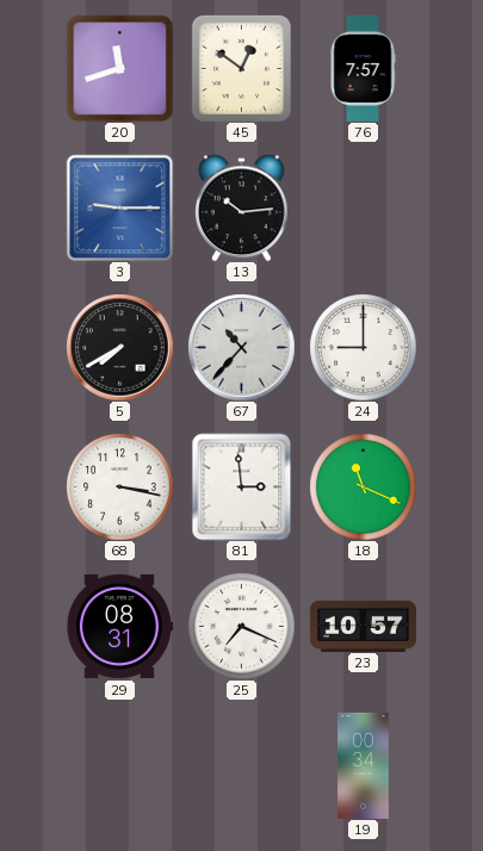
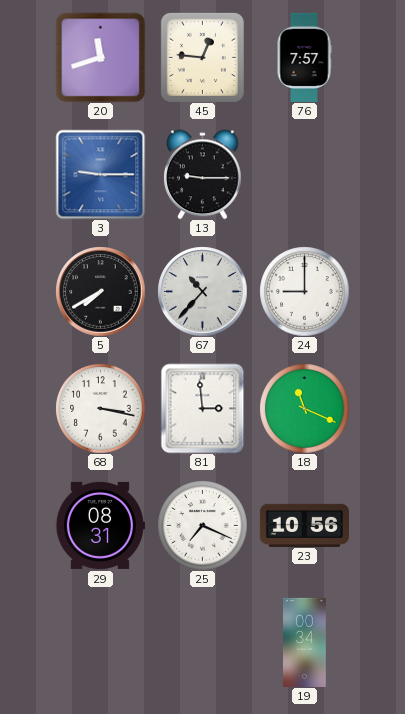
45: 12:51 -> 12:46
13: 10:14 -> 9:15
23: 10:57 -> 10:56
